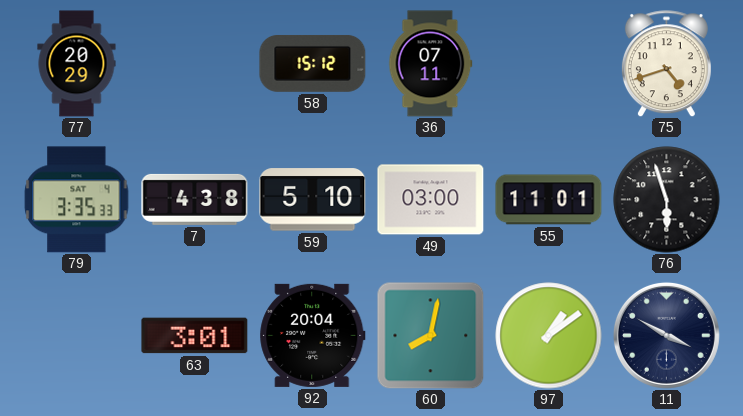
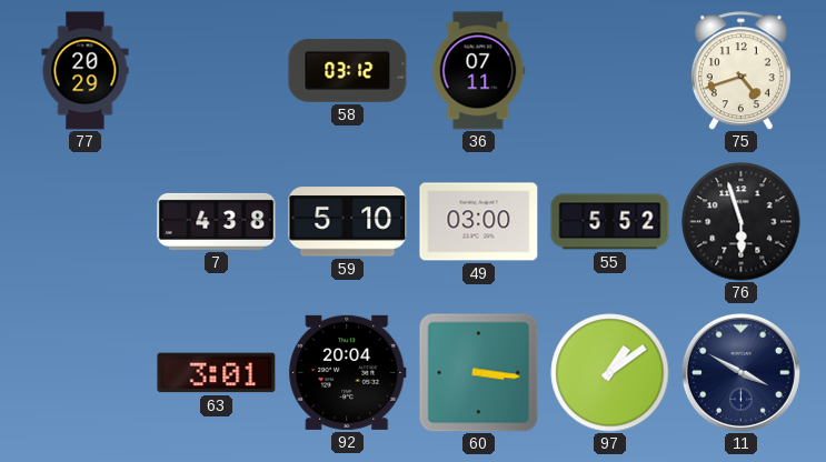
58: 15:12 -> 03:12
79: 3:35 -> none
55: 11:01 -> 5:52
60: 8:02 -> 3:16
